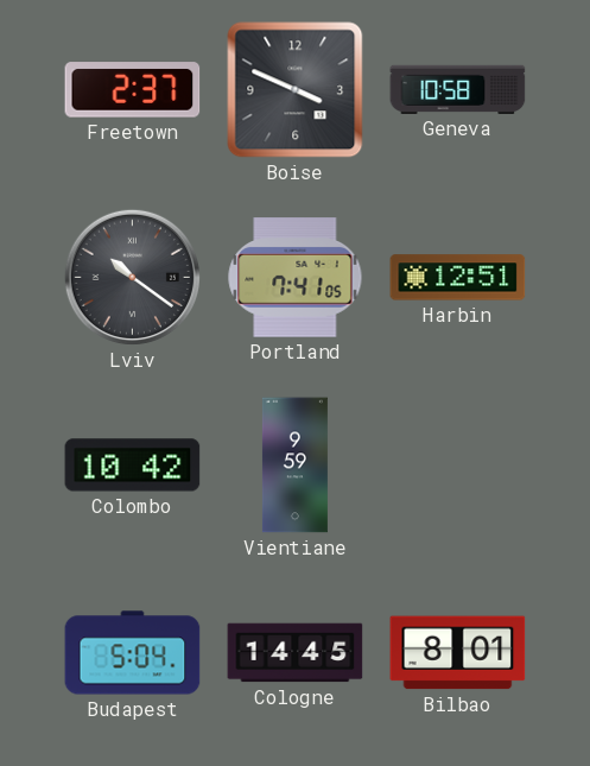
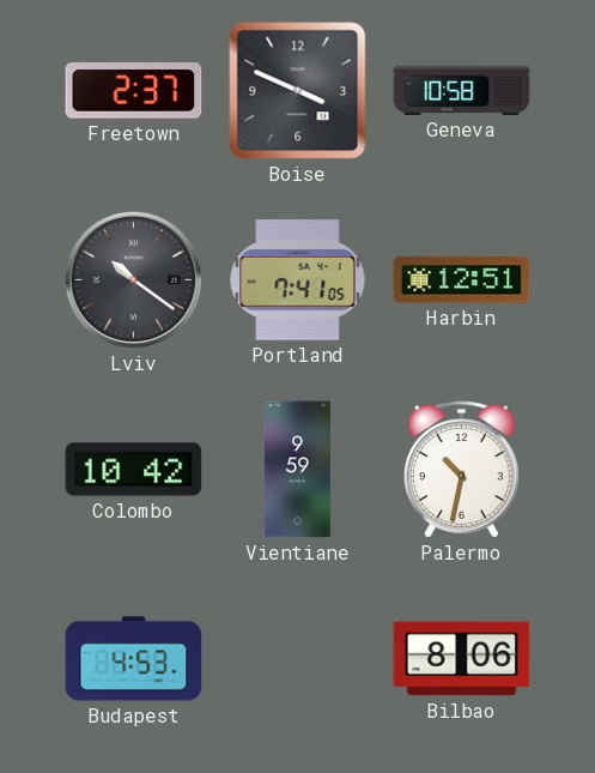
Palermo: none -> 10:32
Budapest: 5:04 -> 4:53
Cologne: 14:45 -> none
Bilbao: 8:01 -> 8:06
